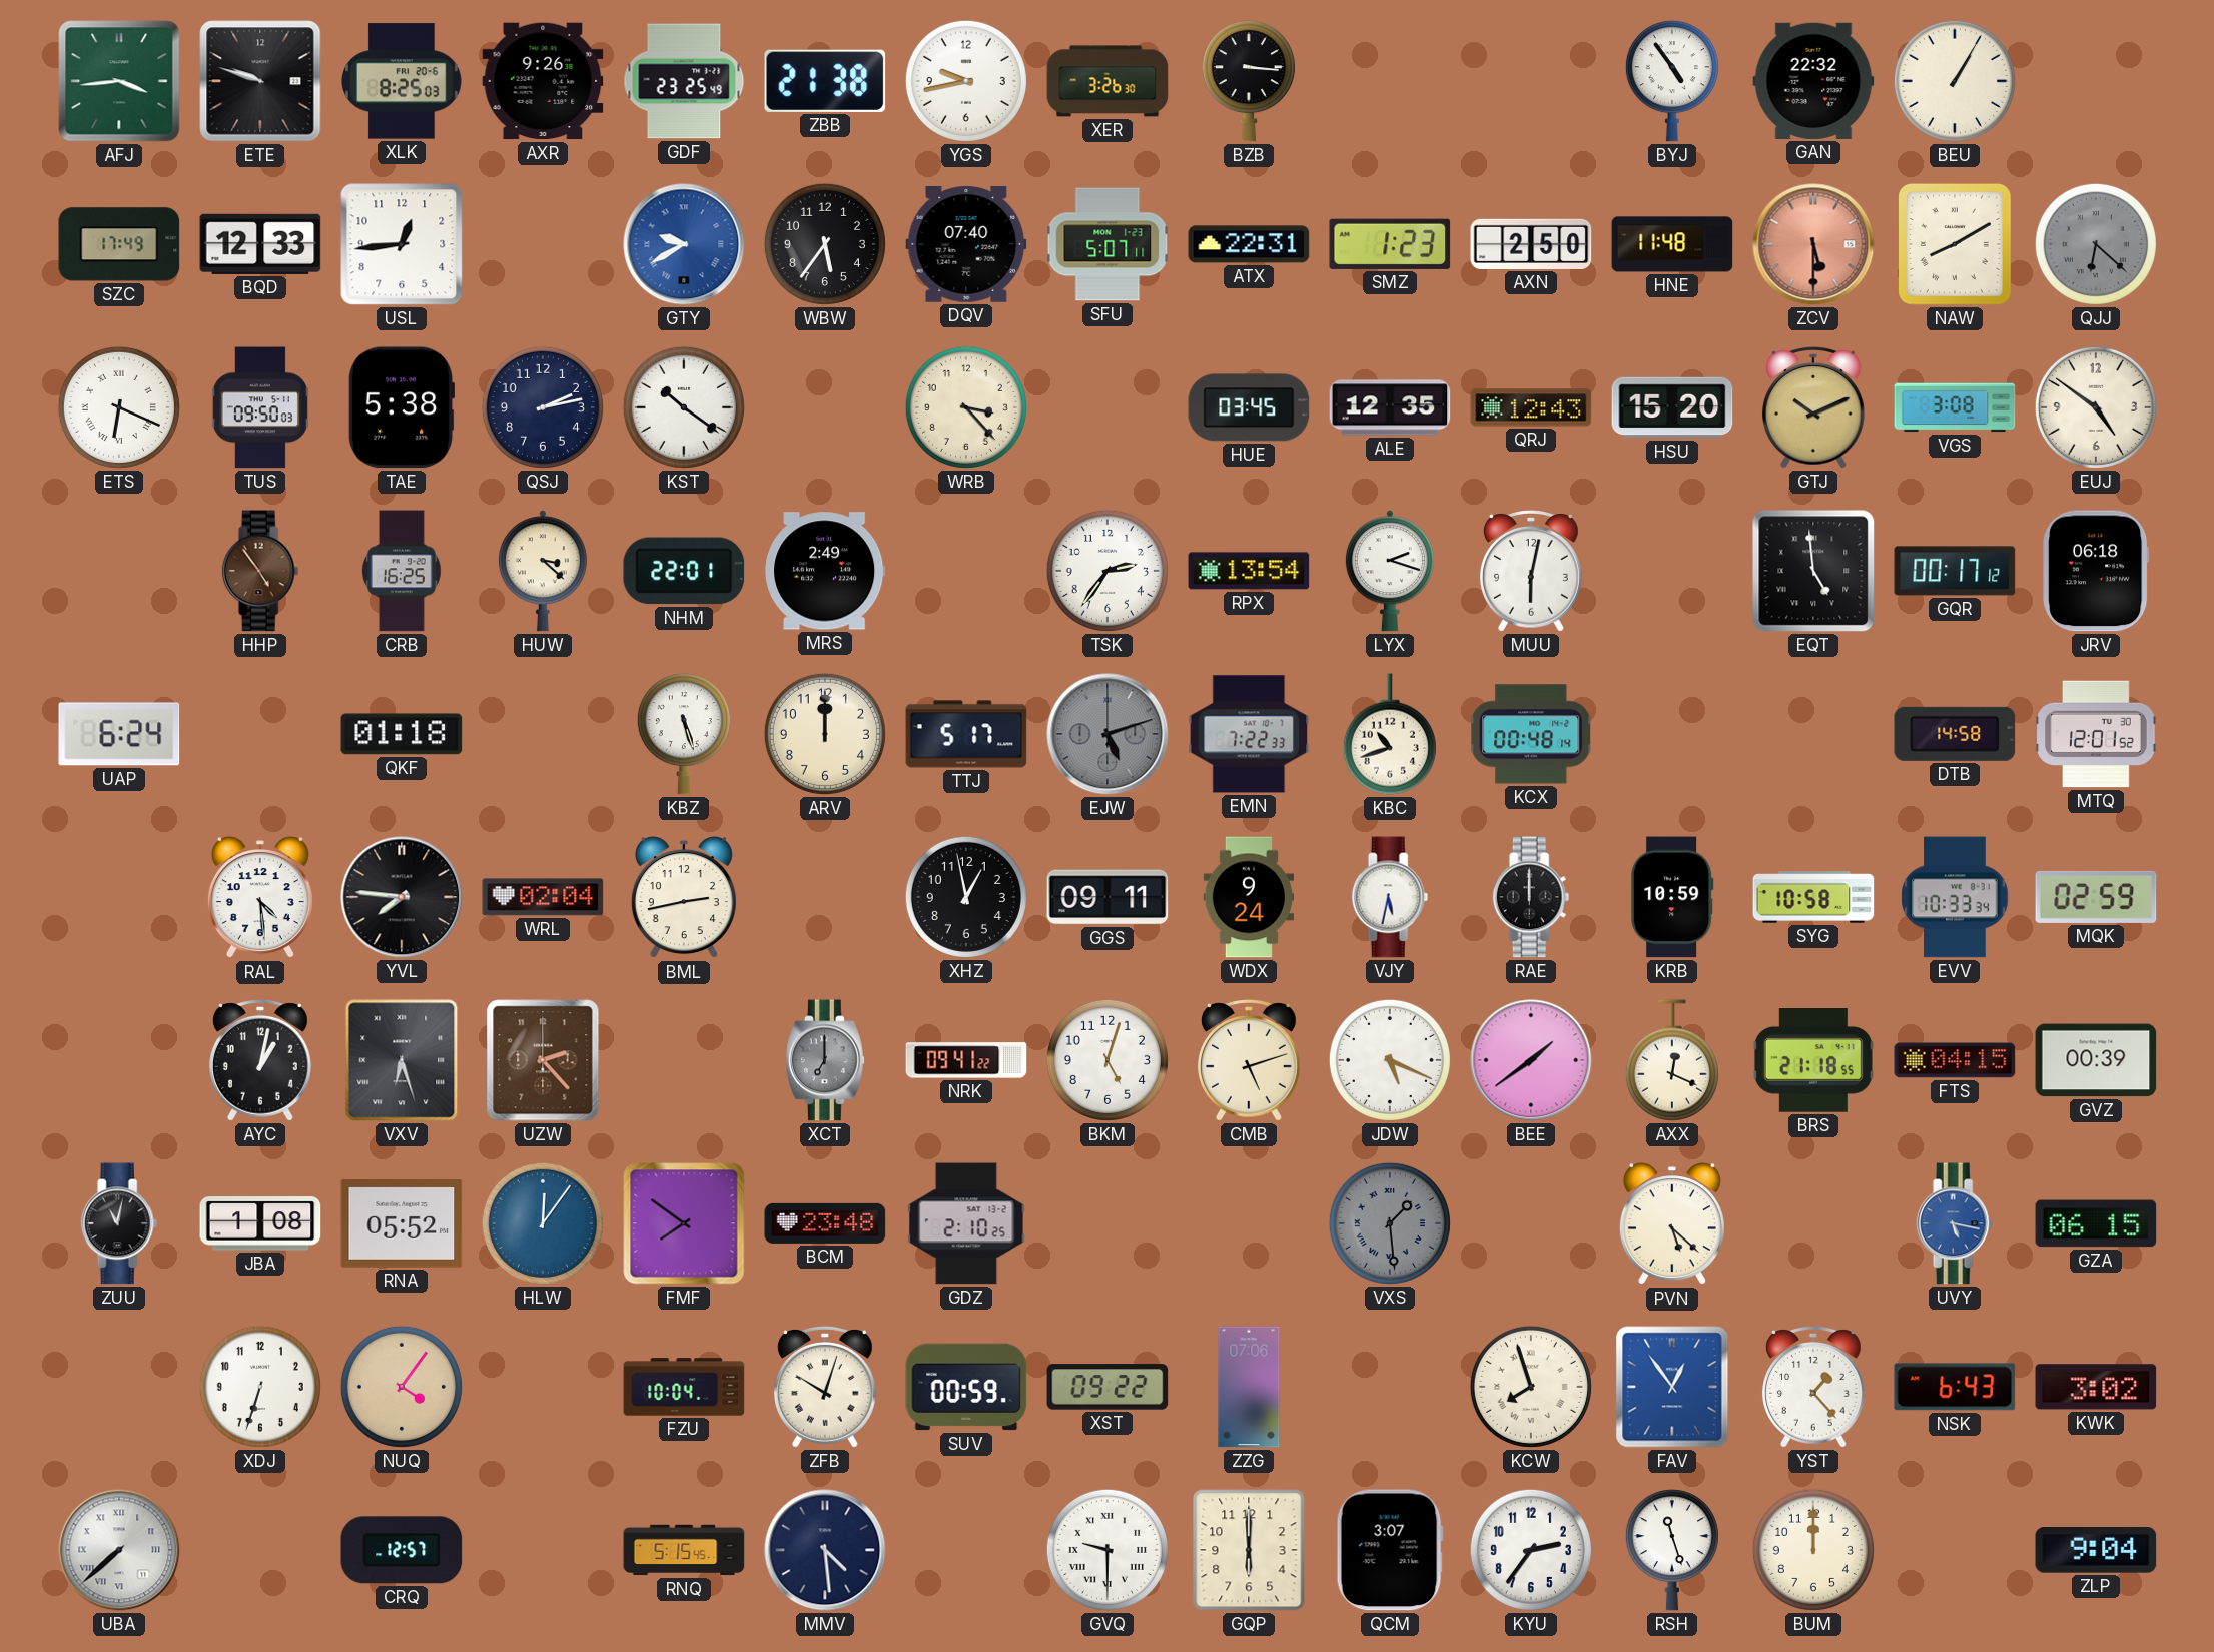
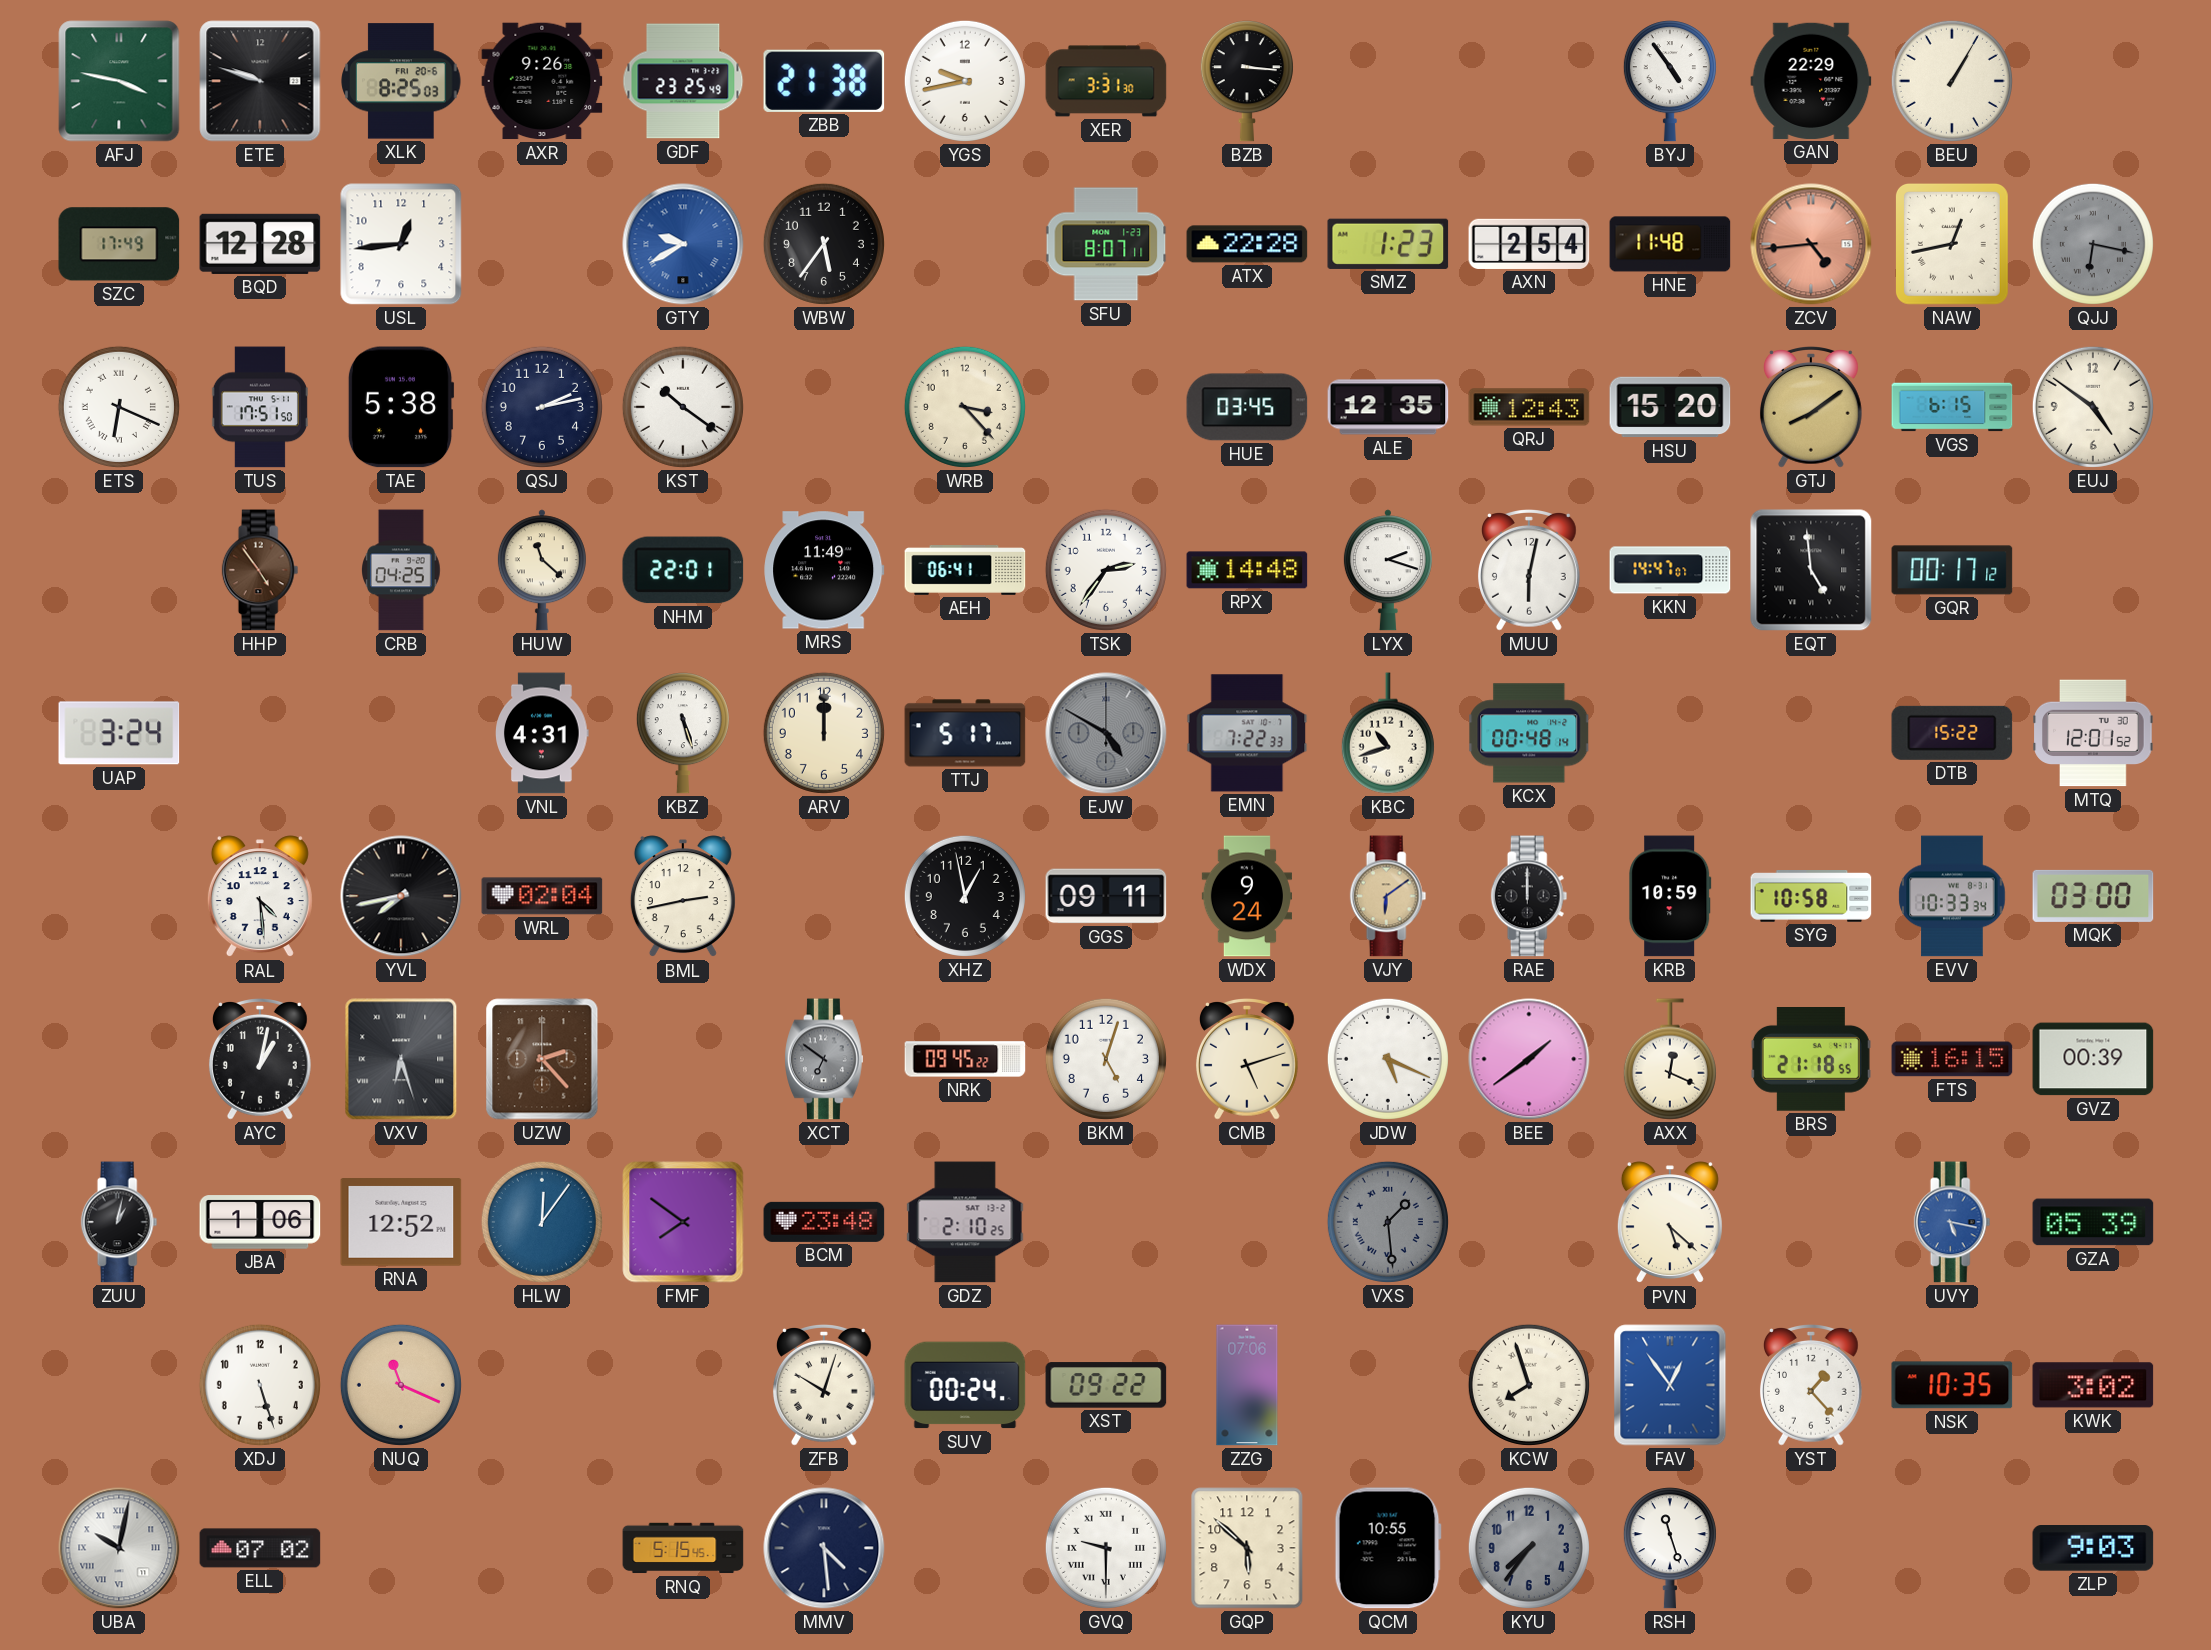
AFJ: 3:44 -> 3:47
XER: 3:26 -> 3:31
GAN: 22:32 -> 22:29
BQD: 12:33 -> 12:28
DQV: 07:40 -> none
SFU: 5:07 -> 8:07
ATX: 22:31 -> 22:28
AXN: 2:50 -> 2:54
ZCV: 5:30 -> 4:44
NAW: 8:10 -> 12:43
QJJ: 6:22 -> 6:17
TUS: 09:50 -> 17:51
GTJ: 10:11 -> 8:09
VGS: 3:08 -> 6:15
CRB: 16:25 -> 04:25
HUW: 3:22 -> 11:22
MRS: 2:49 -> 11:49
AEH: none -> 06:41
RPX: 13:54 -> 14:48
KKN: none -> 14:47
JRV: 06:18 -> none
UAP: 6:24 -> 3:24
QKF: 01:18 -> none
VNL: none -> 4:31
EJW: 5:12 -> 4:50
DTB: 14:58 -> 15:22
YVL: 7:46 -> 7:43
VJY: 5:32 -> 6:09
VJY dial: white -> champagne
MQK: 02:59 -> 03:00
XCT: 7:00 -> 6:51
NRK: 09:41 -> 09:45
FTS: 04:15 -> 16:15
ZUU: 11:02 -> 1:02
JBA: 1:08 -> 1:06
RNA: 05:52 -> 12:52
GZA: 06:15 -> 05:39
XDJ: 6:33 -> 5:27
NUQ: 4:06 -> 11:19
FZU: 10:04 -> none
SUV: 00:59 -> 00:24
NSK: 6:43 -> 10:35
UBA: 7:38 -> 10:02
ELL: none -> 07:02
CRQ: 12:57 -> none
GQP: 6:00 -> 5:52
QCM: 3:07 -> 10:55
KYU: 2:36 -> 7:36
KYU dial: white -> grey
BUM: 12:00 -> none
ZLP: 9:04 -> 9:03
